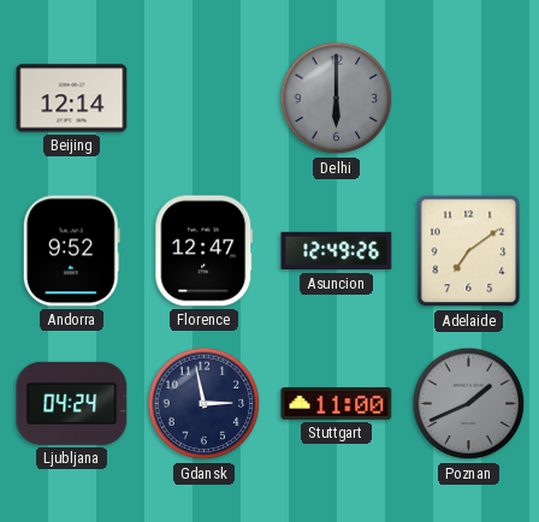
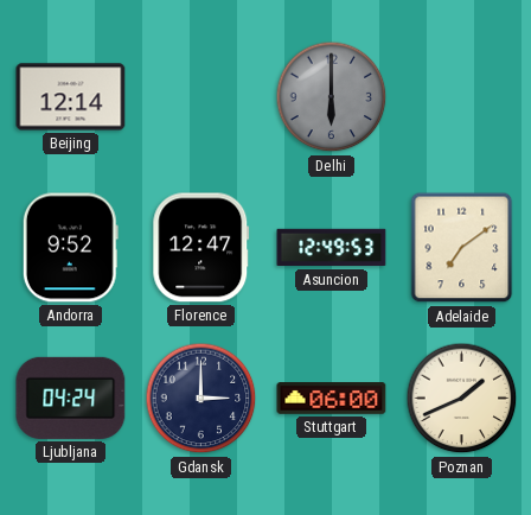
Asuncion: 12:49:26 -> 12:49:53
Gdansk: 2:58 -> 3:00
Stuttgart: 11:00 -> 06:00
Poznan dial: grey -> cream
